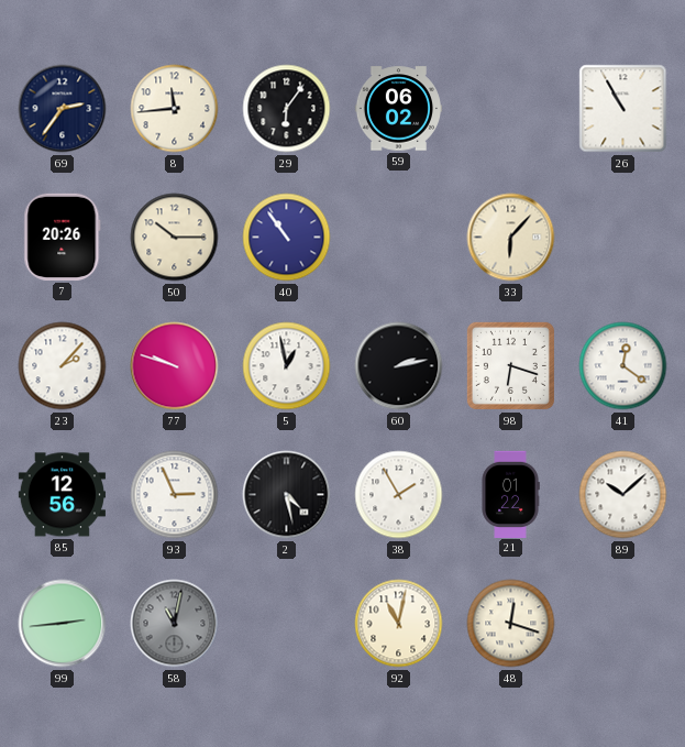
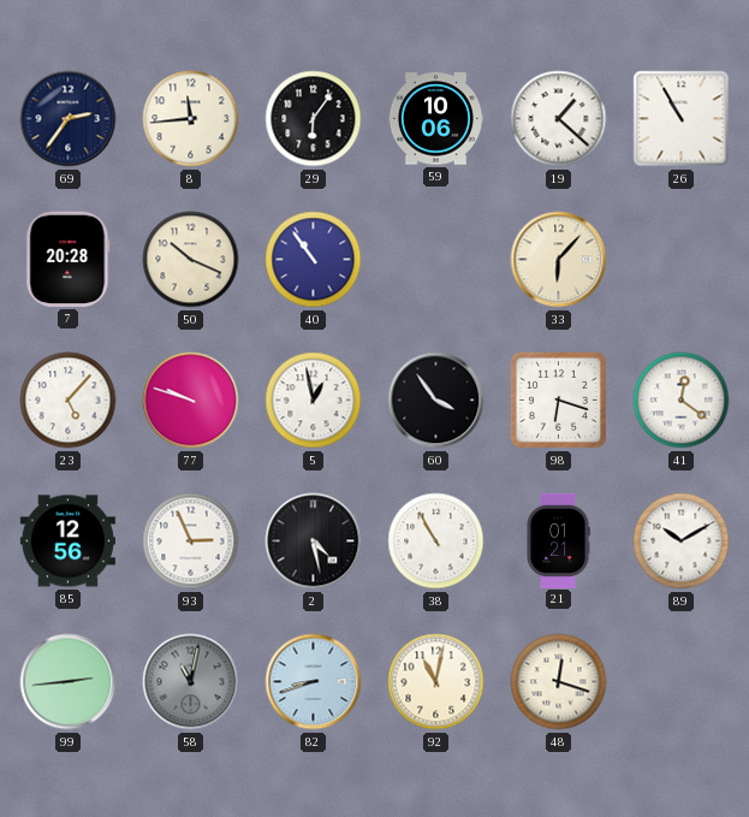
59: 06:02 -> 10:06
19: none -> 1:22
7: 20:26 -> 20:28
50: 10:15 -> 10:19
23: 2:07 -> 5:07
60: 2:13 -> 3:54
38: 1:55 -> 10:55
21: 01:22 -> 01:21
89: 10:08 -> 10:10
82: none -> 8:42
